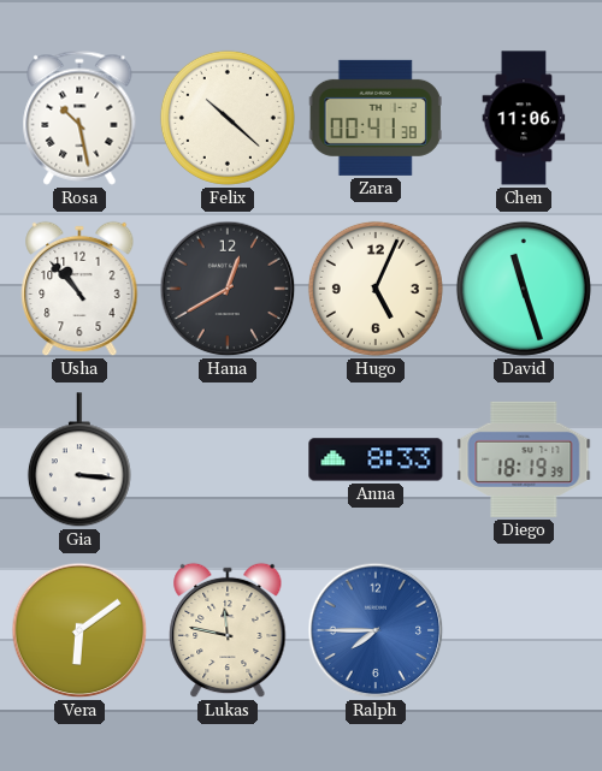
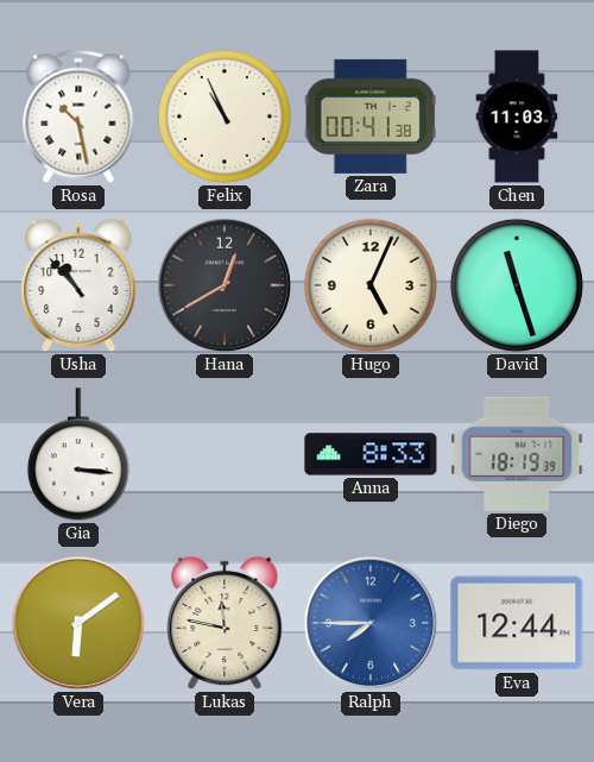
Felix: 10:22 -> 10:56
Chen: 11:06 -> 11:03
Eva: none -> 12:44
